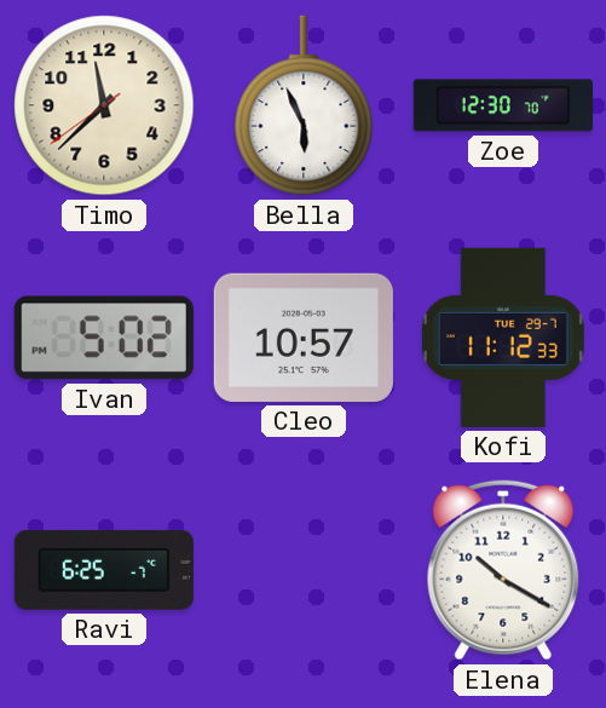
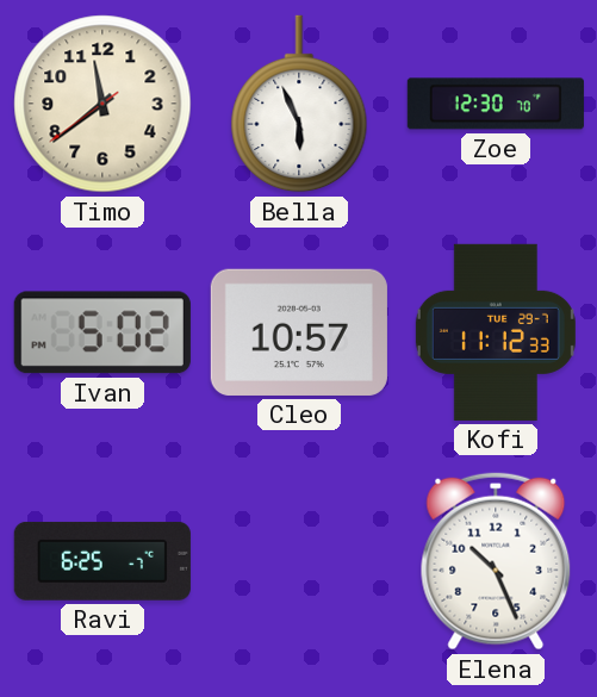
Timo: 11:37 -> 11:38
Elena: 10:20 -> 10:26
